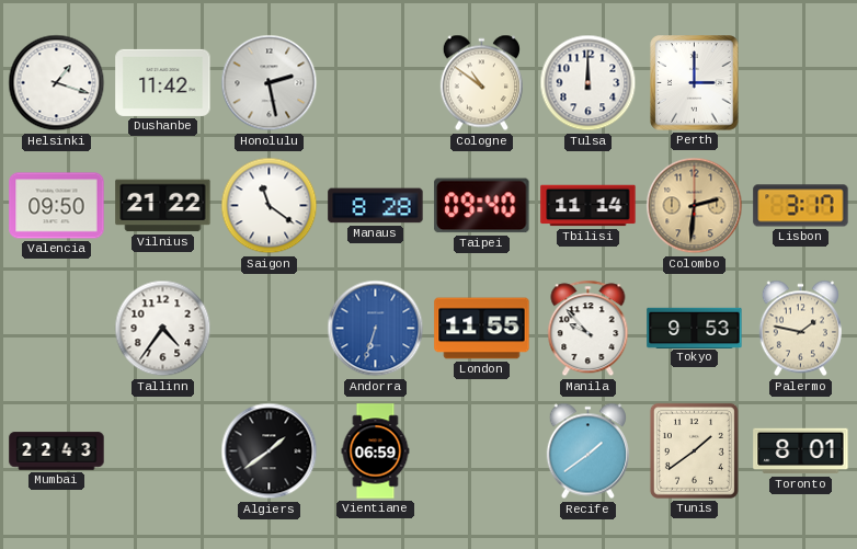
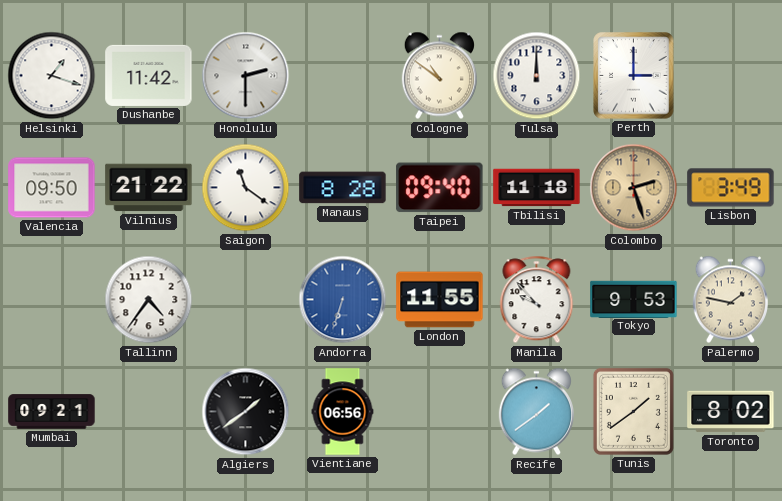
Honolulu: 2:28 -> 2:30
Tbilisi: 11:14 -> 11:18
Colombo: 2:31 -> 2:27
Lisbon: 3:17 -> 3:49
Mumbai: 22:43 -> 09:21
Vientiane: 06:59 -> 06:56
Toronto: 8:01 -> 8:02
